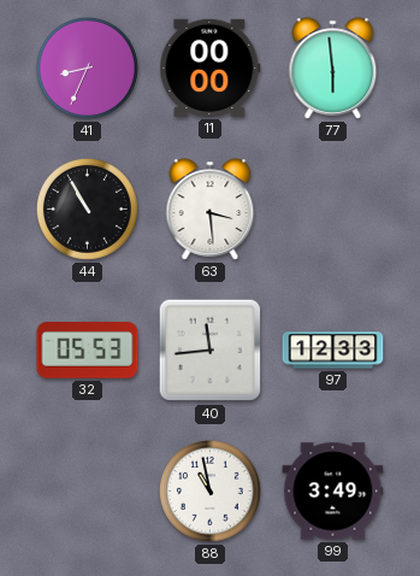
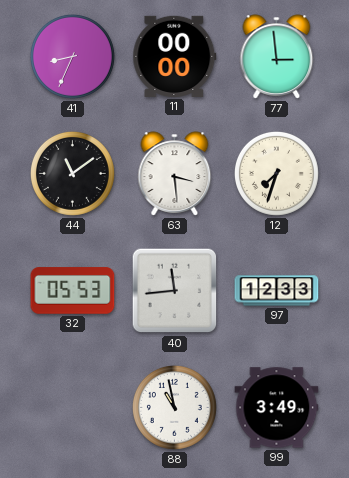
77: 5:59 -> 2:59
44: 10:55 -> 11:09
12: none -> 7:33
